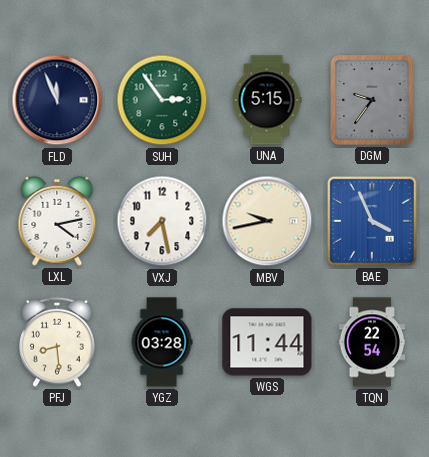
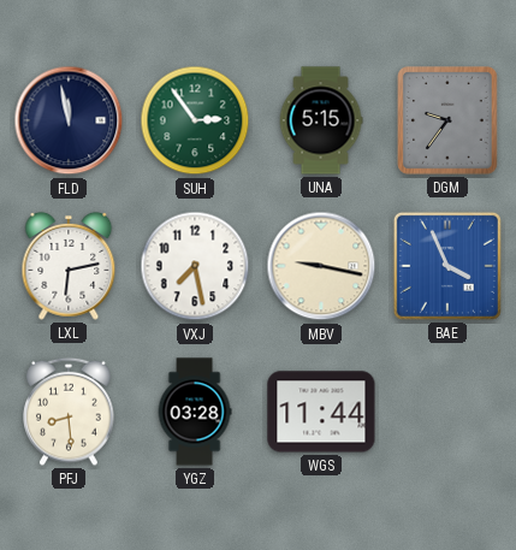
FLD: 11:56 -> 11:58
LXL: 4:13 -> 6:13
MBV: 9:43 -> 9:17
TQN: 22:54 -> none
